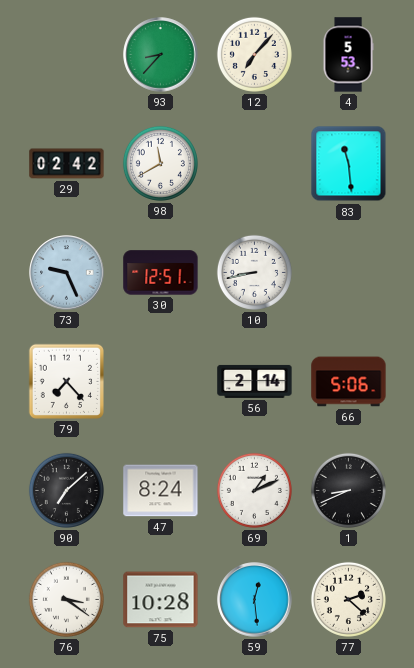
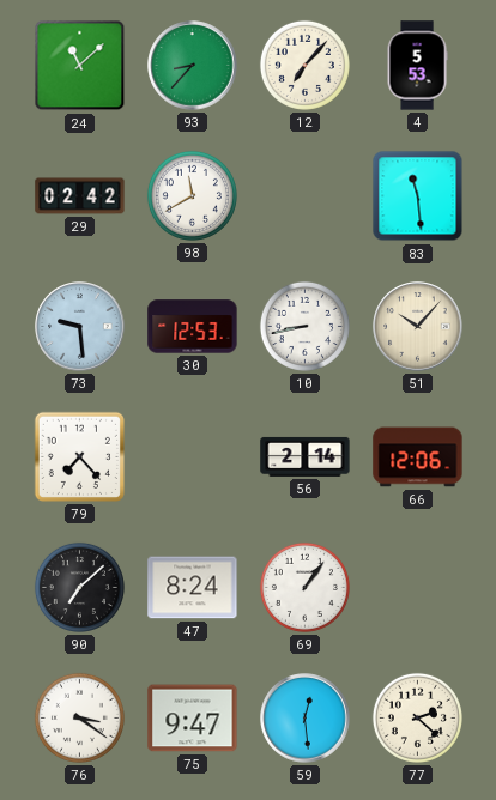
24: none -> 11:08
73: 9:26 -> 9:29
30: 12:51 -> 12:53
51: none -> 10:07
66: 5:06 -> 12:06
69: 1:11 -> 1:06
1: 8:41 -> none
75: 10:28 -> 9:47
